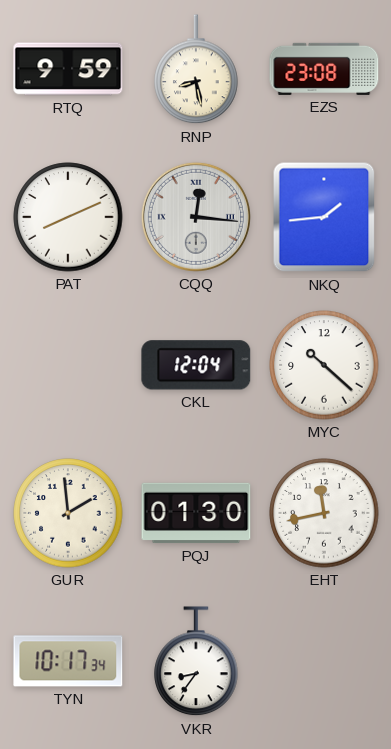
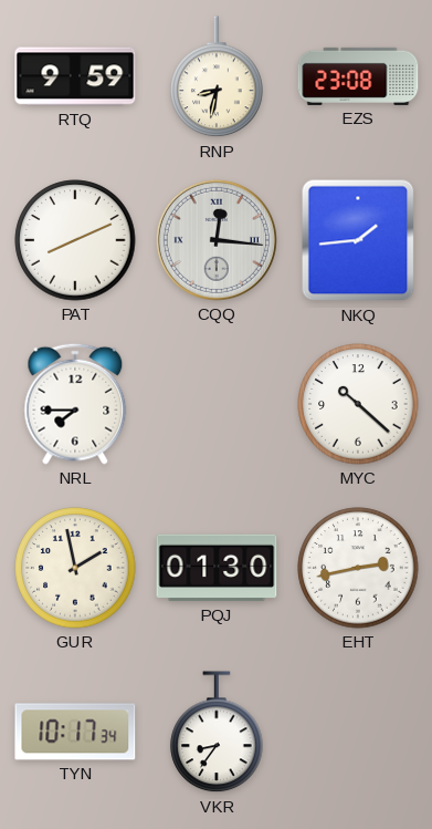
RNP: 8:28 -> 8:32
NRL: none -> 7:45
CKL: 12:04 -> none
GUR: 1:59 -> 1:58
EHT: 11:43 -> 2:43
